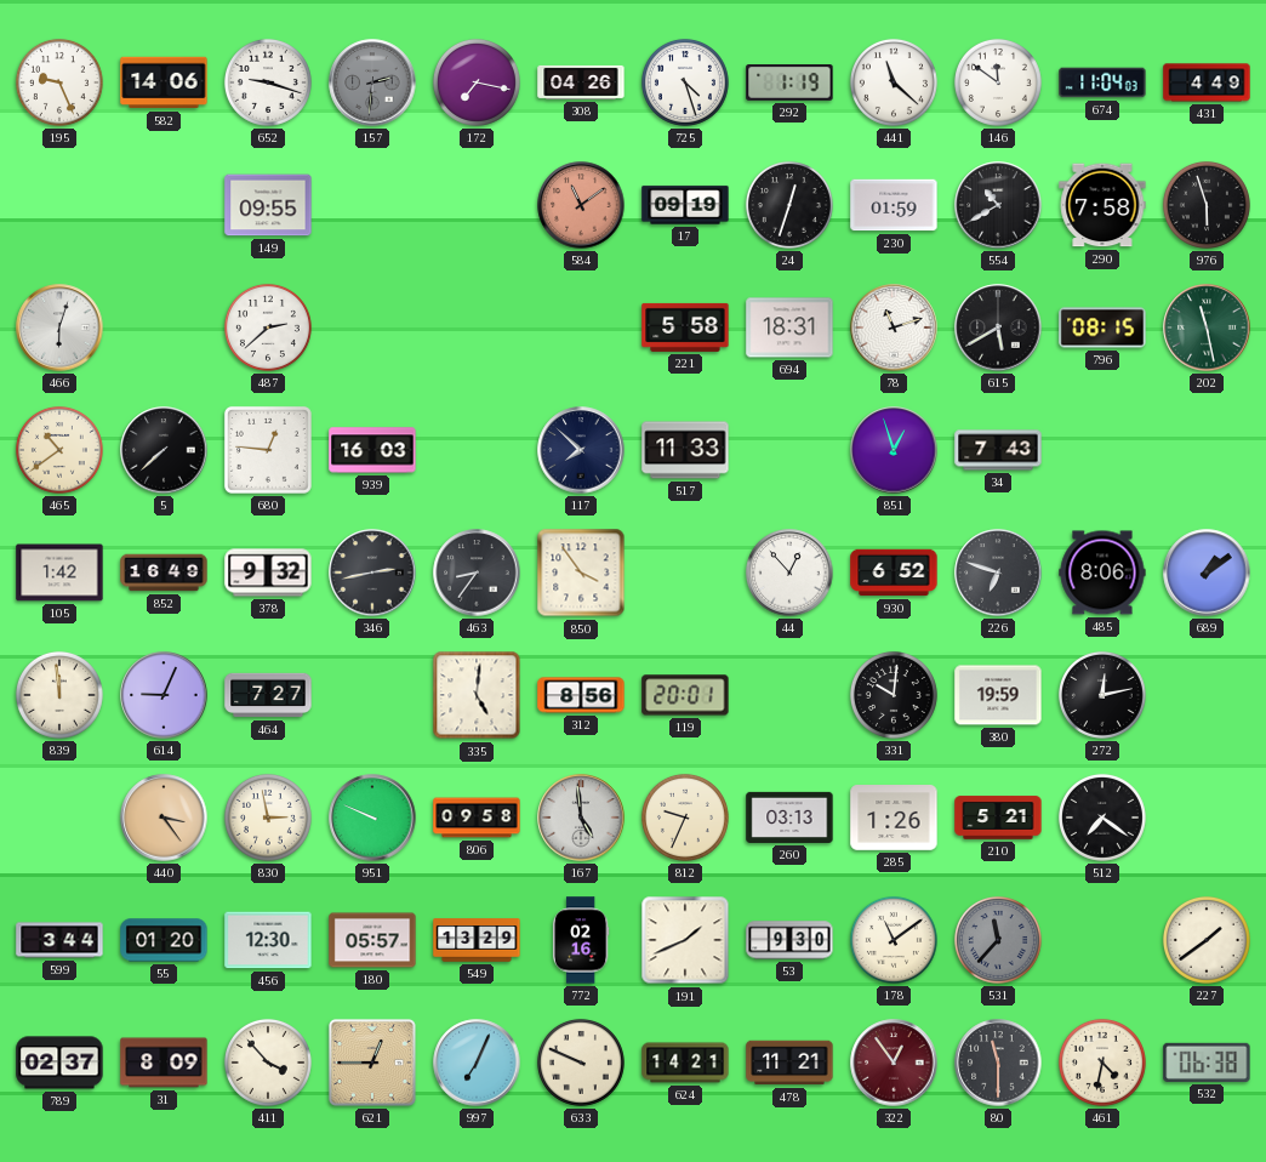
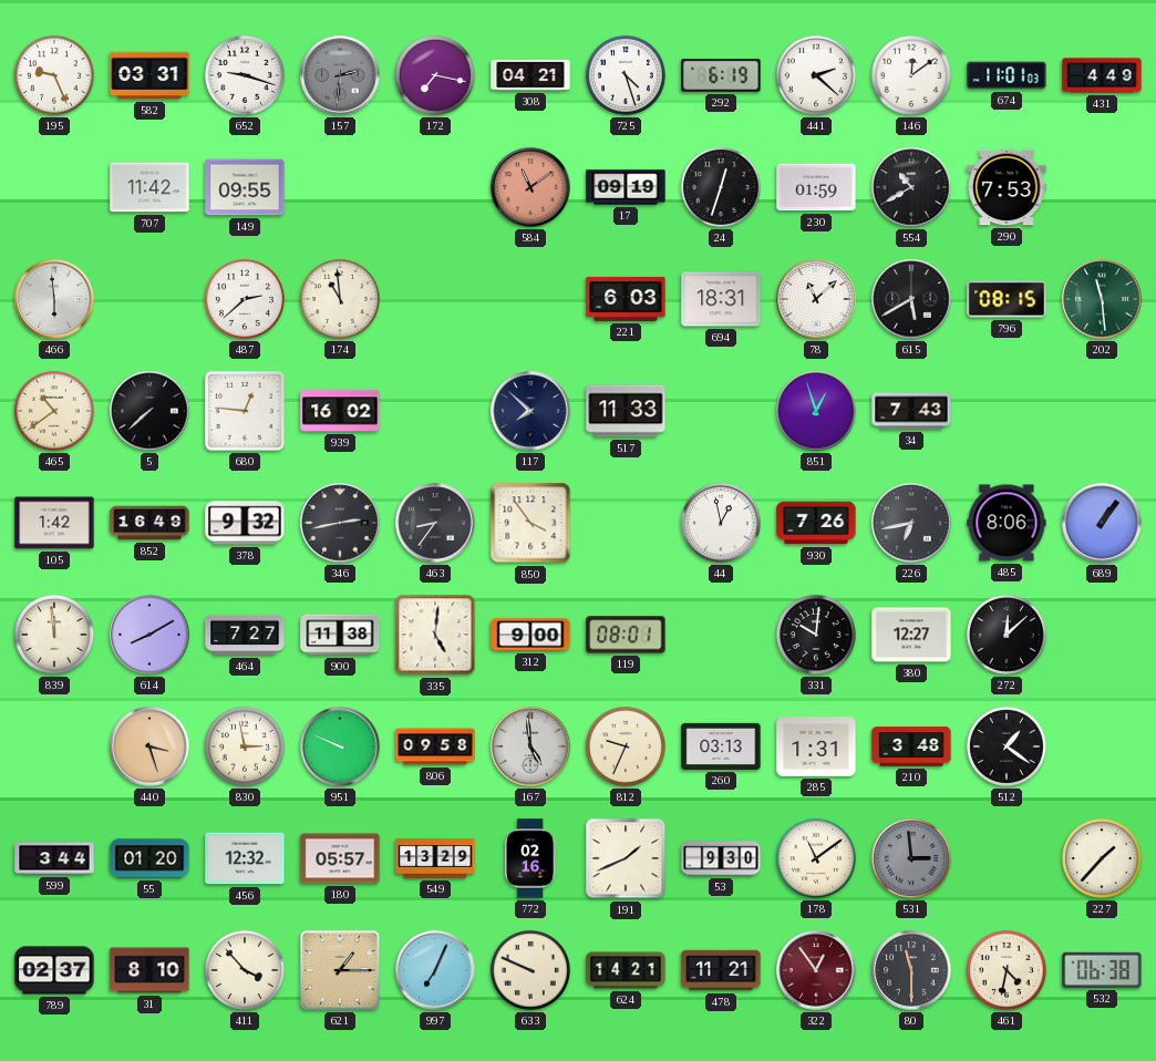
582: 14:06 -> 03:31
308: 04:26 -> 04:21
292: 1:19 -> 6:19
441: 11:22 -> 2:22
146: 11:51 -> 12:09
674: 11:04 -> 11:01
707: none -> 11:42
290: 7:58 -> 7:53
976: 5:57 -> none
466: 6:03 -> 5:59
174: none -> 10:59
221: 5:58 -> 6:03
78: 11:12 -> 11:08
202: 11:28 -> 11:29
939: 16:03 -> 16:02
44: 12:53 -> 12:58
930: 6:52 -> 7:26
226: 6:48 -> 6:43
689: 1:09 -> 1:06
614: 9:04 -> 8:10
900: none -> 11:38
312: 8:56 -> 9:00
119: 20:01 -> 08:01
380: 19:59 -> 12:27
272: 12:13 -> 12:08
440: 3:24 -> 3:27
285: 1:26 -> 1:31
210: 5:21 -> 3:48
512: 7:21 -> 1:21
456: 12:30 -> 12:32
531: 11:37 -> 2:59
227: 1:39 -> 1:37
31: 8:09 -> 8:10
621: 12:45 -> 1:15
